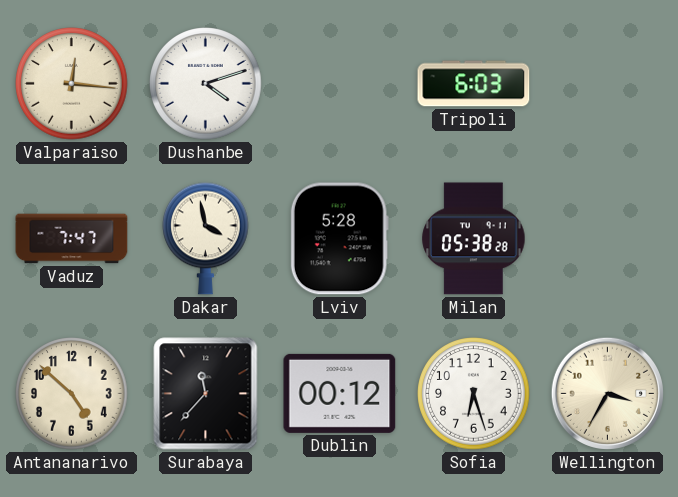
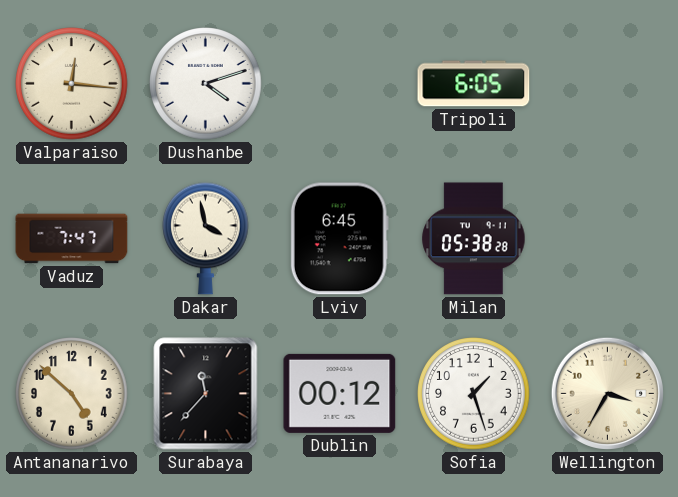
Tripoli: 6:03 -> 6:05
Lviv: 5:28 -> 6:45
Sofia: 6:27 -> 1:27
